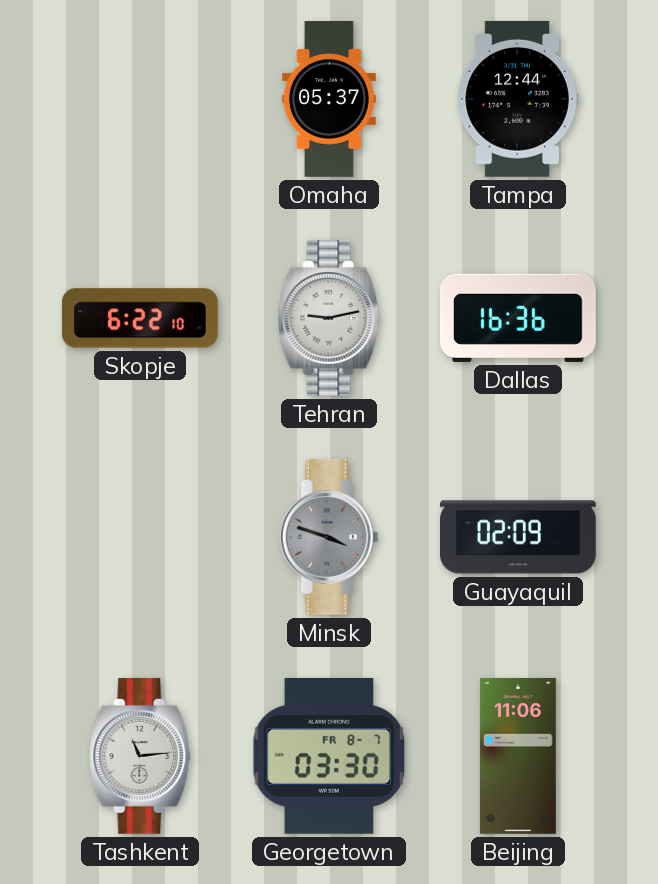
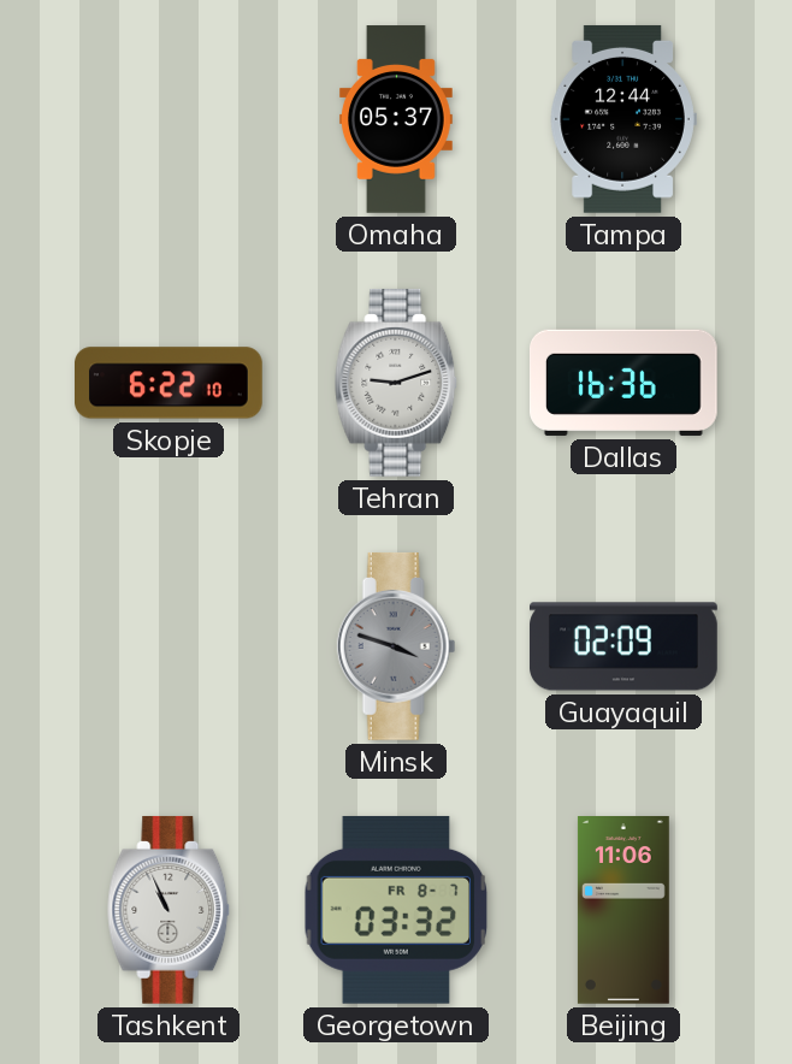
Tehran: 9:13 -> 9:12
Tashkent: 11:14 -> 10:56
Georgetown: 03:30 -> 03:32
